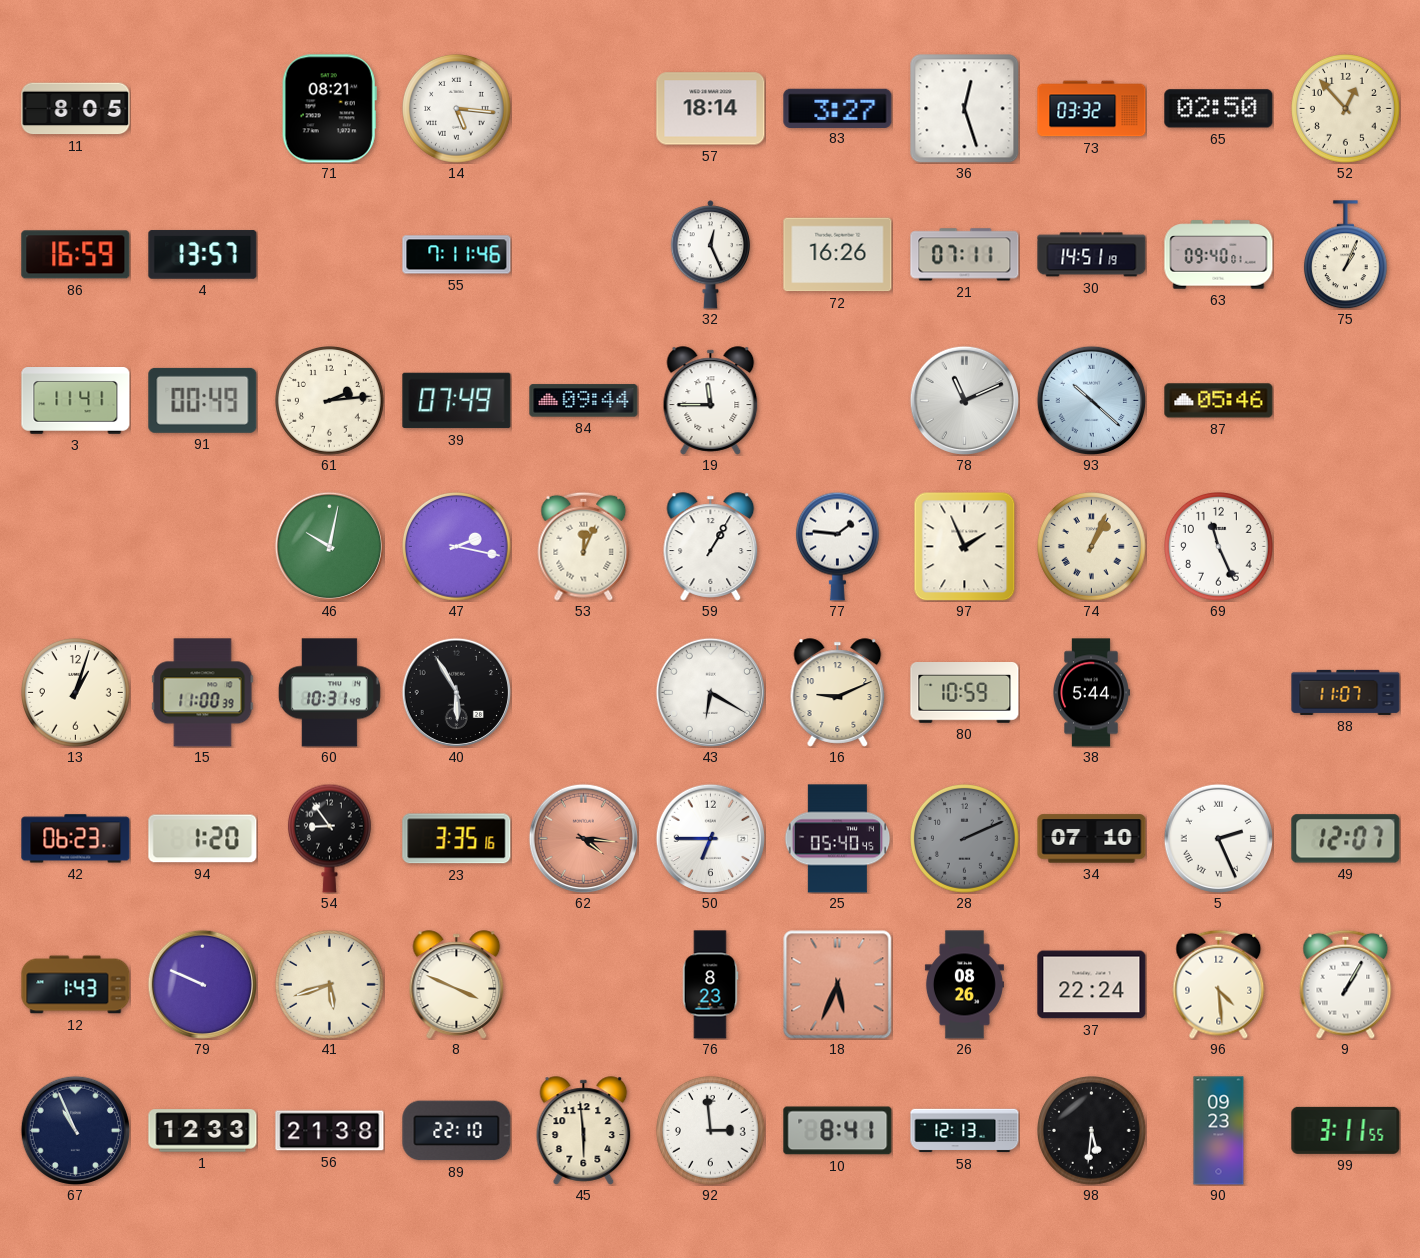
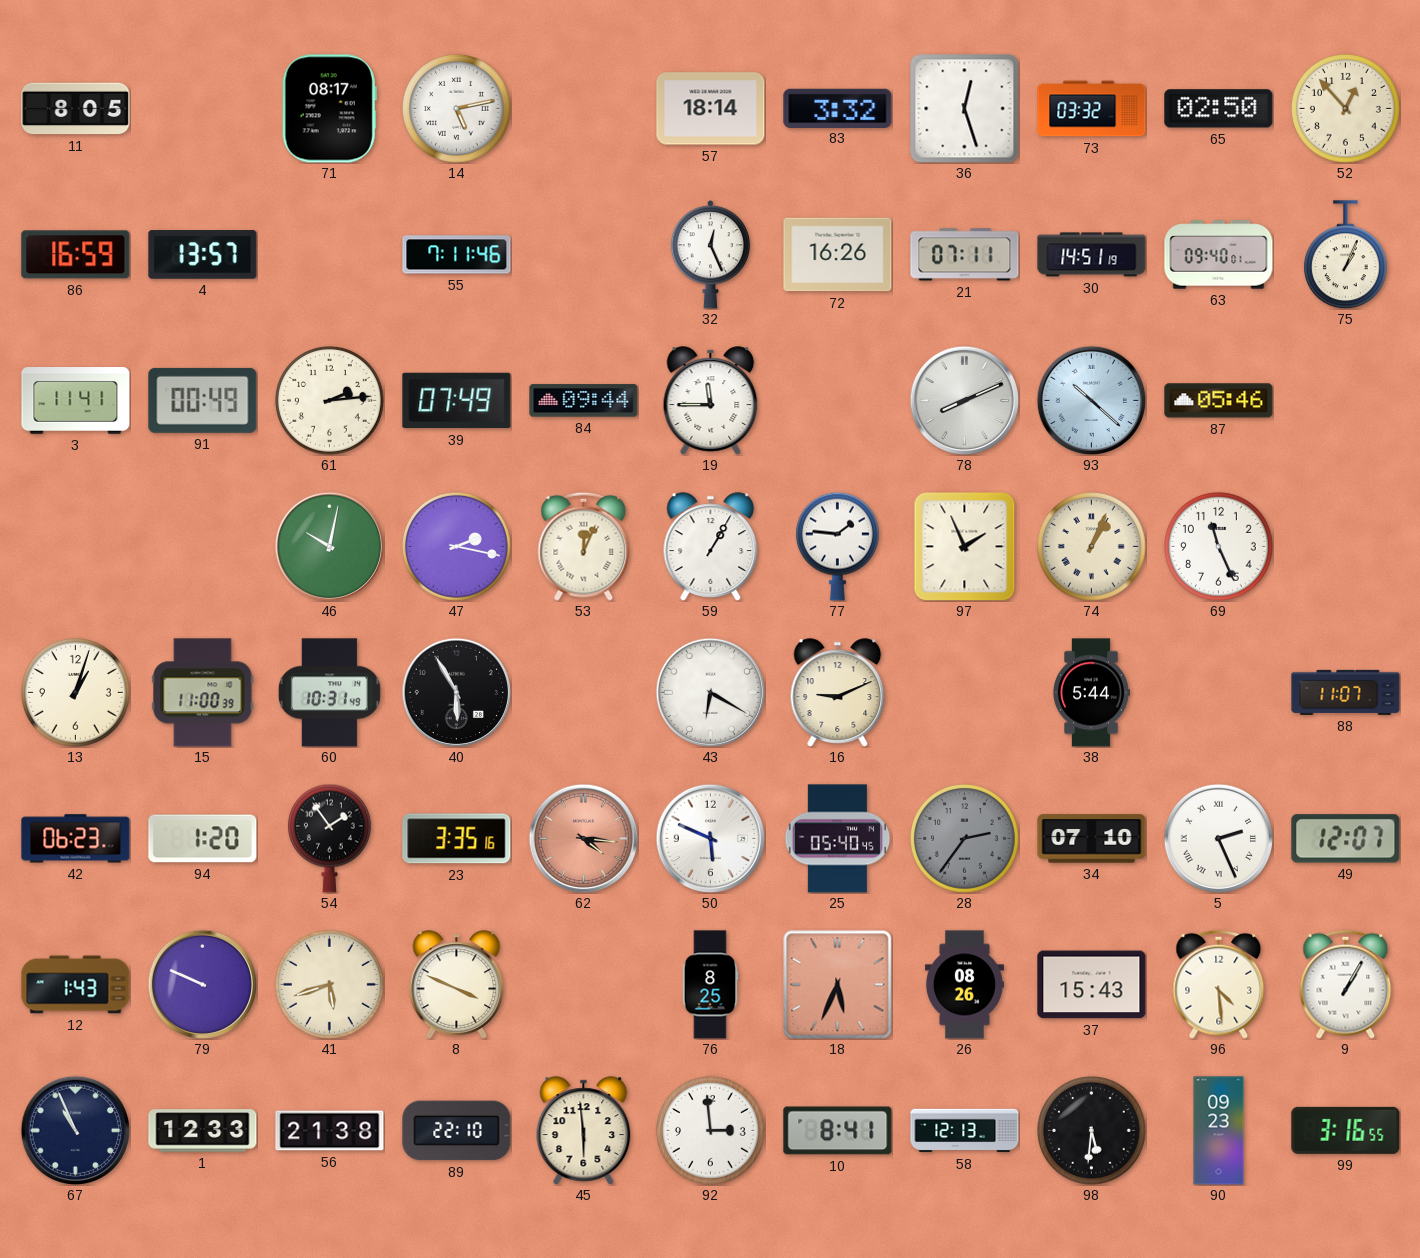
71: 08:21 -> 08:17
14: 5:16 -> 5:13
83: 3:27 -> 3:32
78: 11:11 -> 8:11
80: 10:59 -> none
54: 8:54 -> 1:54
50: 6:45 -> 5:49
28: 2:11 -> 2:36
76: 8:23 -> 8:25
37: 22:24 -> 15:43
99: 3:11 -> 3:16
